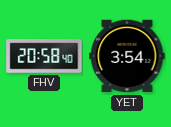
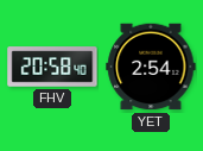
YET: 3:54 -> 2:54
